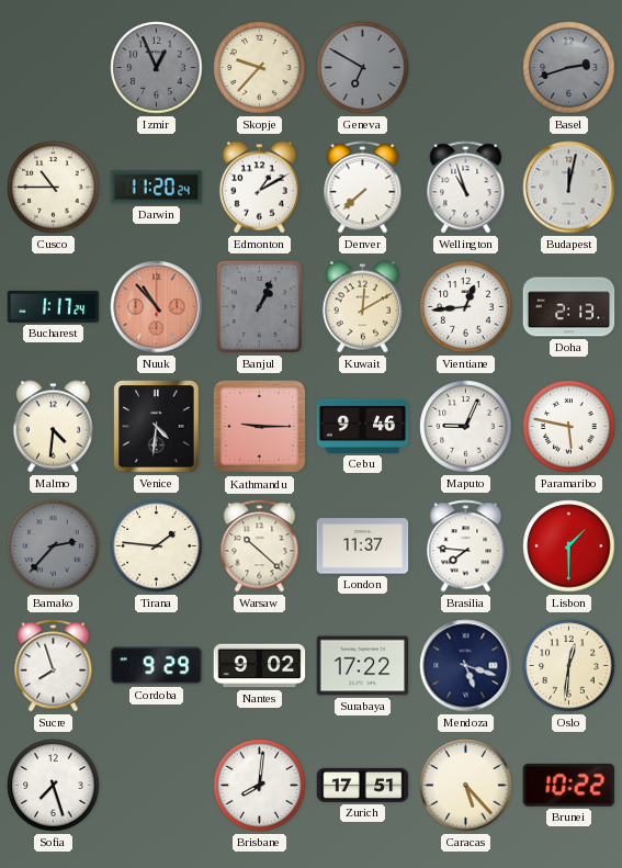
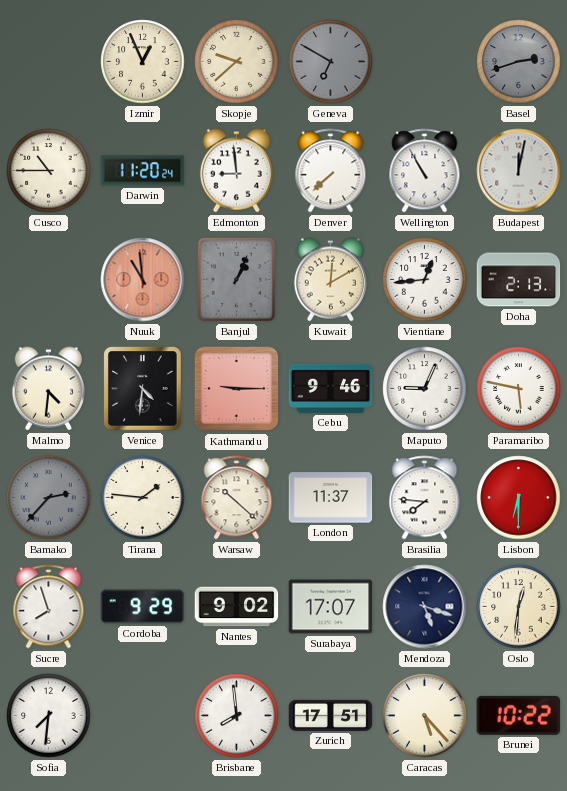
Izmir dial: grey -> cream
Skopje: 9:37 -> 9:38
Edmonton: 1:10 -> 8:59
Wellington: 10:57 -> 10:55
Bucharest: 1:17 -> none
Nuuk: 10:53 -> 10:59
Lisbon: 1:30 -> 6:30
Surabaya: 17:22 -> 17:07
Sofia: 7:27 -> 7:31
Brisbane: 8:01 -> 7:59
